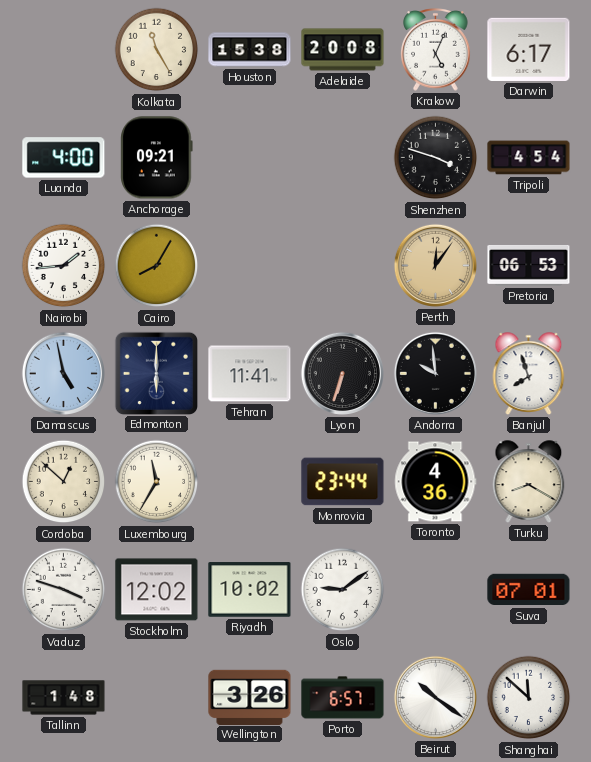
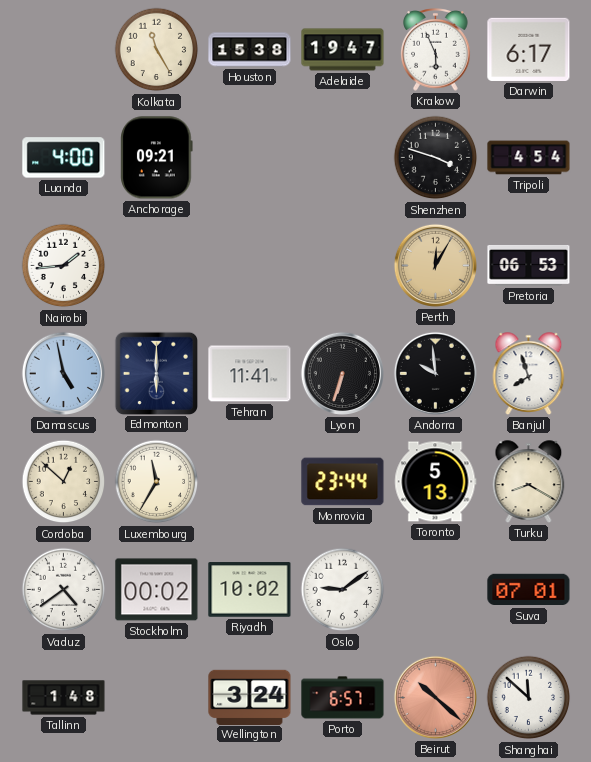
Adelaide: 20:08 -> 19:47
Krakow: 5:04 -> 5:56
Cairo: 8:05 -> none
Perth: 12:06 -> 12:05
Toronto: 4:36 -> 5:13
Vaduz: 3:48 -> 4:39
Stockholm: 12:02 -> 00:02
Wellington: 3:26 -> 3:24
Beirut: 10:21 -> 10:22
Beirut dial: white -> salmon
